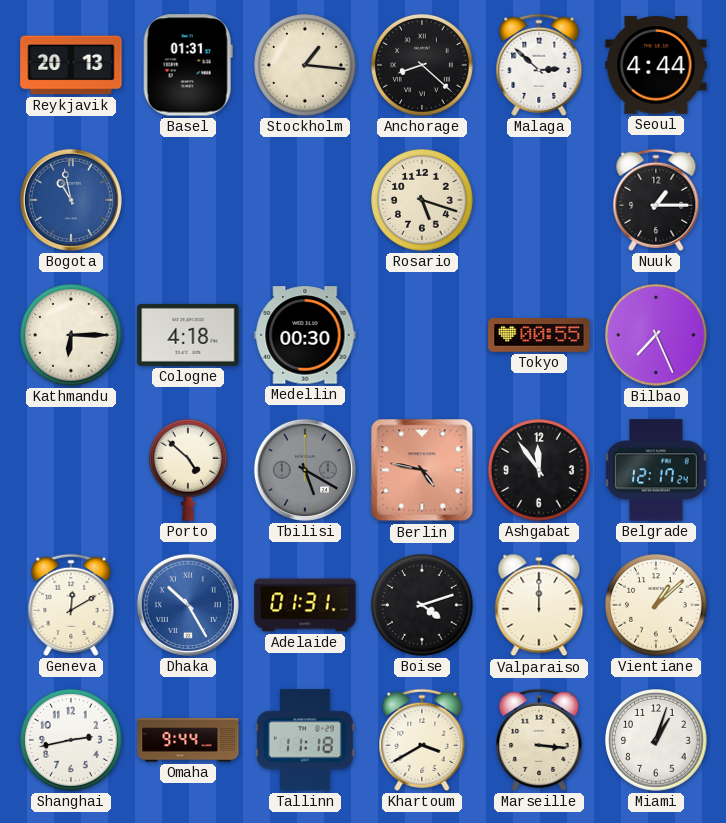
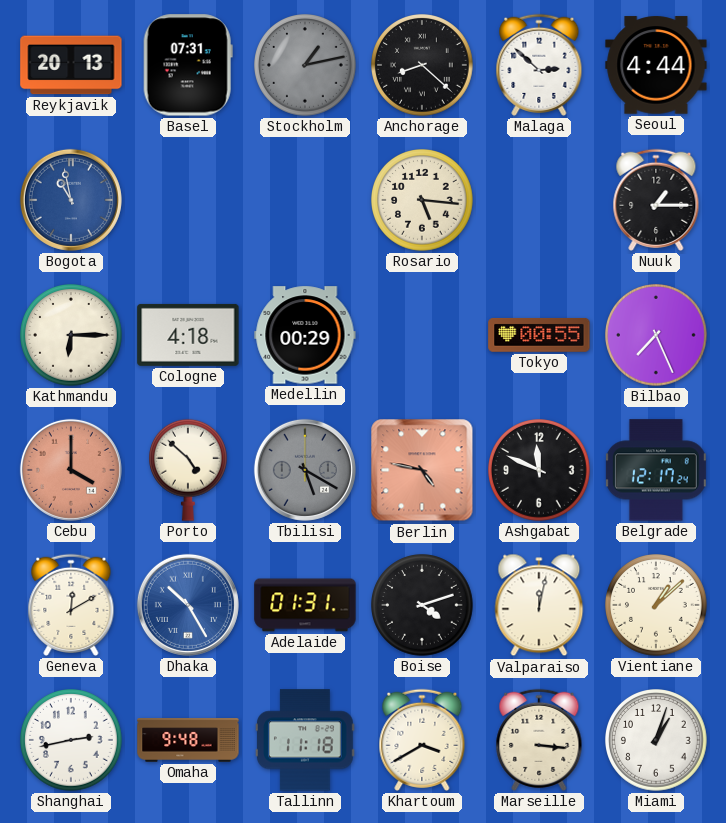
Basel: 01:31 -> 07:31
Stockholm: 1:16 -> 1:13
Stockholm dial: cream -> grey
Rosario: 5:18 -> 5:16
Medellin: 00:30 -> 00:29
Cebu: none -> 4:00
Ashgabat: 11:54 -> 11:49
Valparaiso: 12:00 -> 12:02
Omaha: 9:44 -> 9:48
